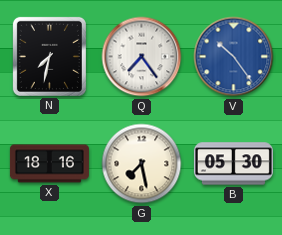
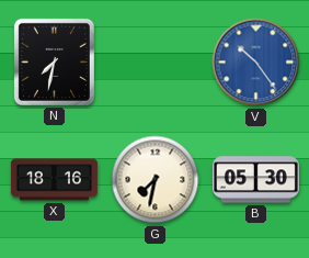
Q: 7:24 -> none
G: 7:28 -> 7:32
